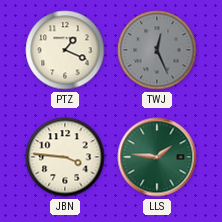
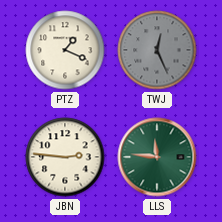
JBN: 3:46 -> 2:46
LLS: 1:46 -> 11:46
